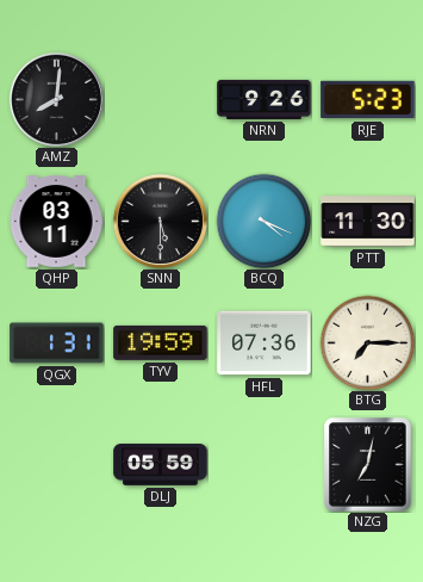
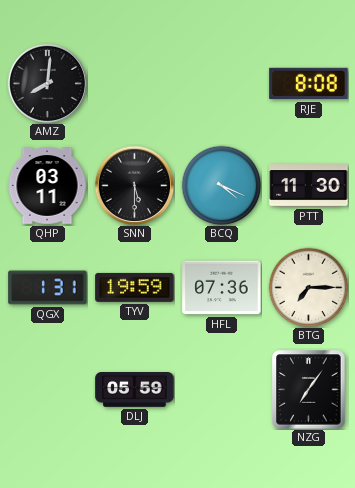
NRN: 9:26 -> none
RJE: 5:23 -> 8:08
NZG: 7:02 -> 7:06
